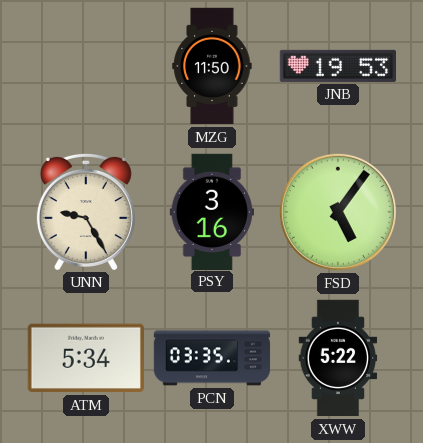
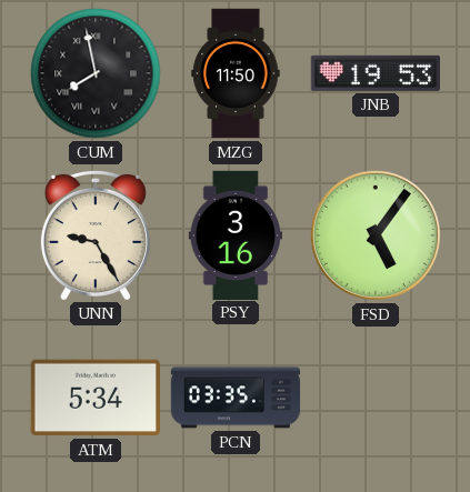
CUM: none -> 7:58
XWW: 5:22 -> none
